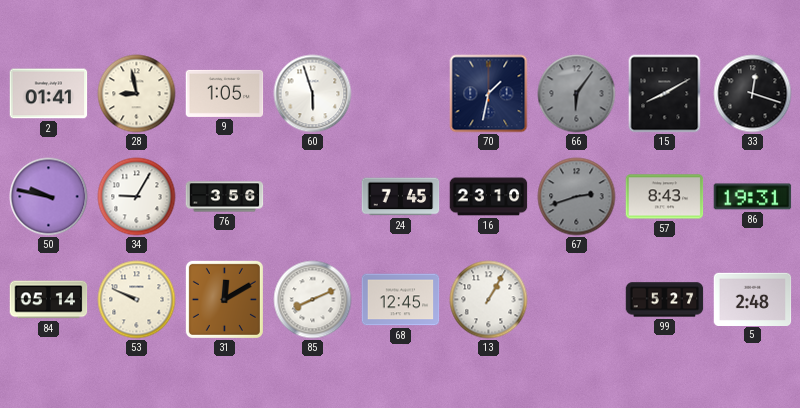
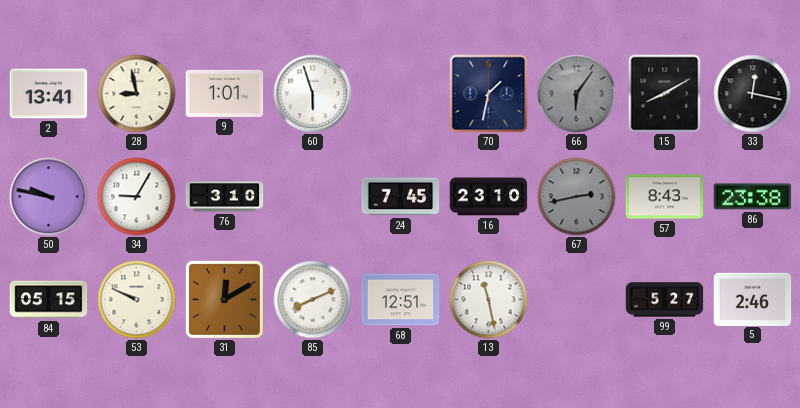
2: 01:41 -> 13:41
9: 1:05 -> 1:01
33: 12:18 -> 12:17
76: 3:56 -> 3:10
67: 2:42 -> 2:43
86: 19:31 -> 23:38
84: 05:14 -> 05:15
68: 12:45 -> 12:51
13: 1:05 -> 11:28
5: 2:48 -> 2:46
